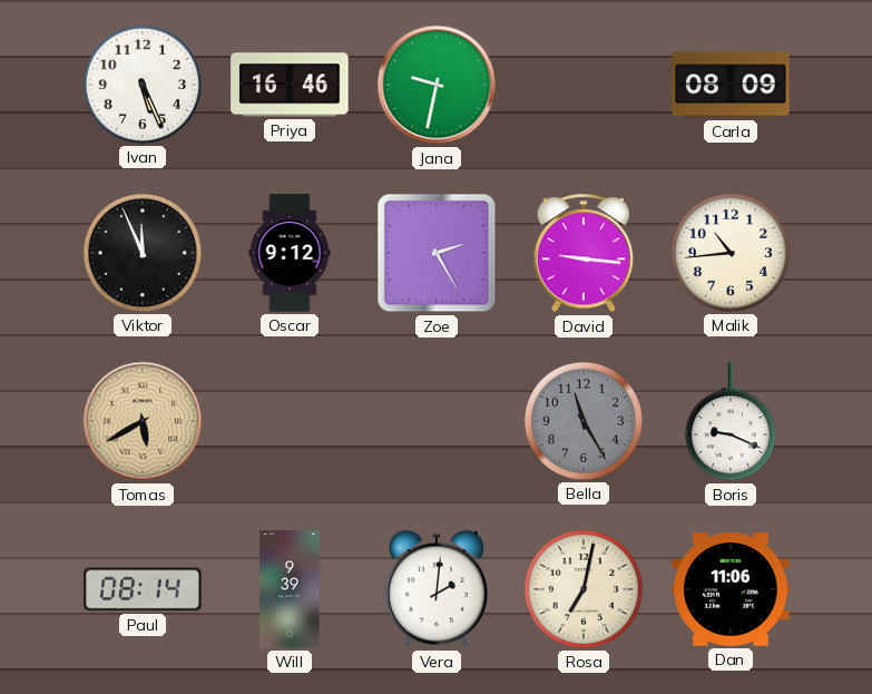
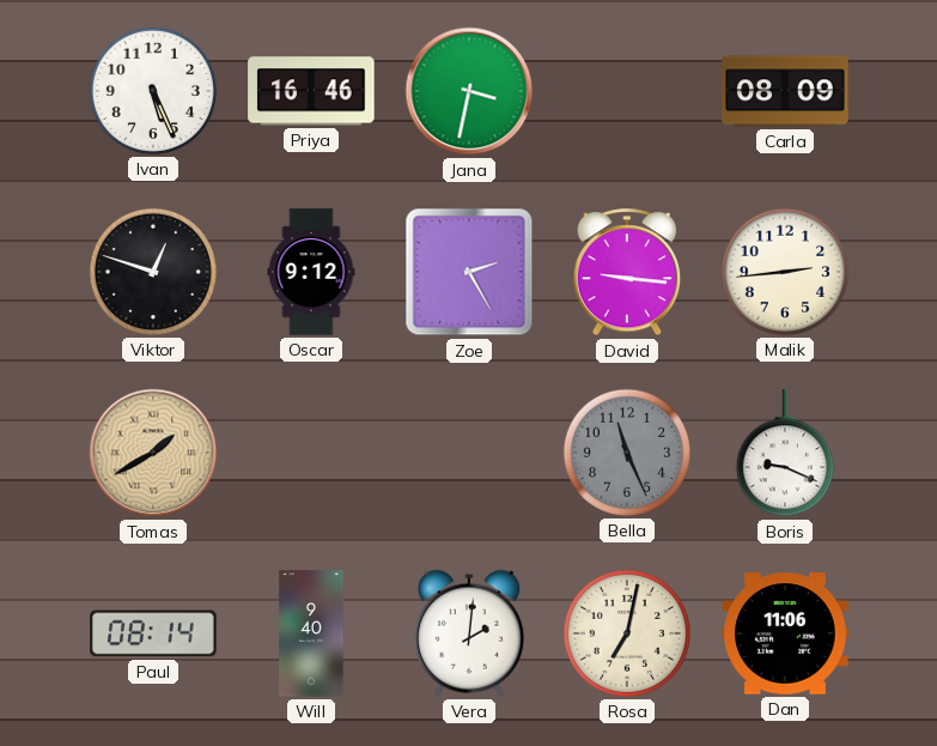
Jana: 9:32 -> 3:32
Viktor: 11:56 -> 12:48
Malik: 10:44 -> 2:44
Tomas: 5:40 -> 1:40
Bella: 11:25 -> 11:26
Will: 9:39 -> 9:40
